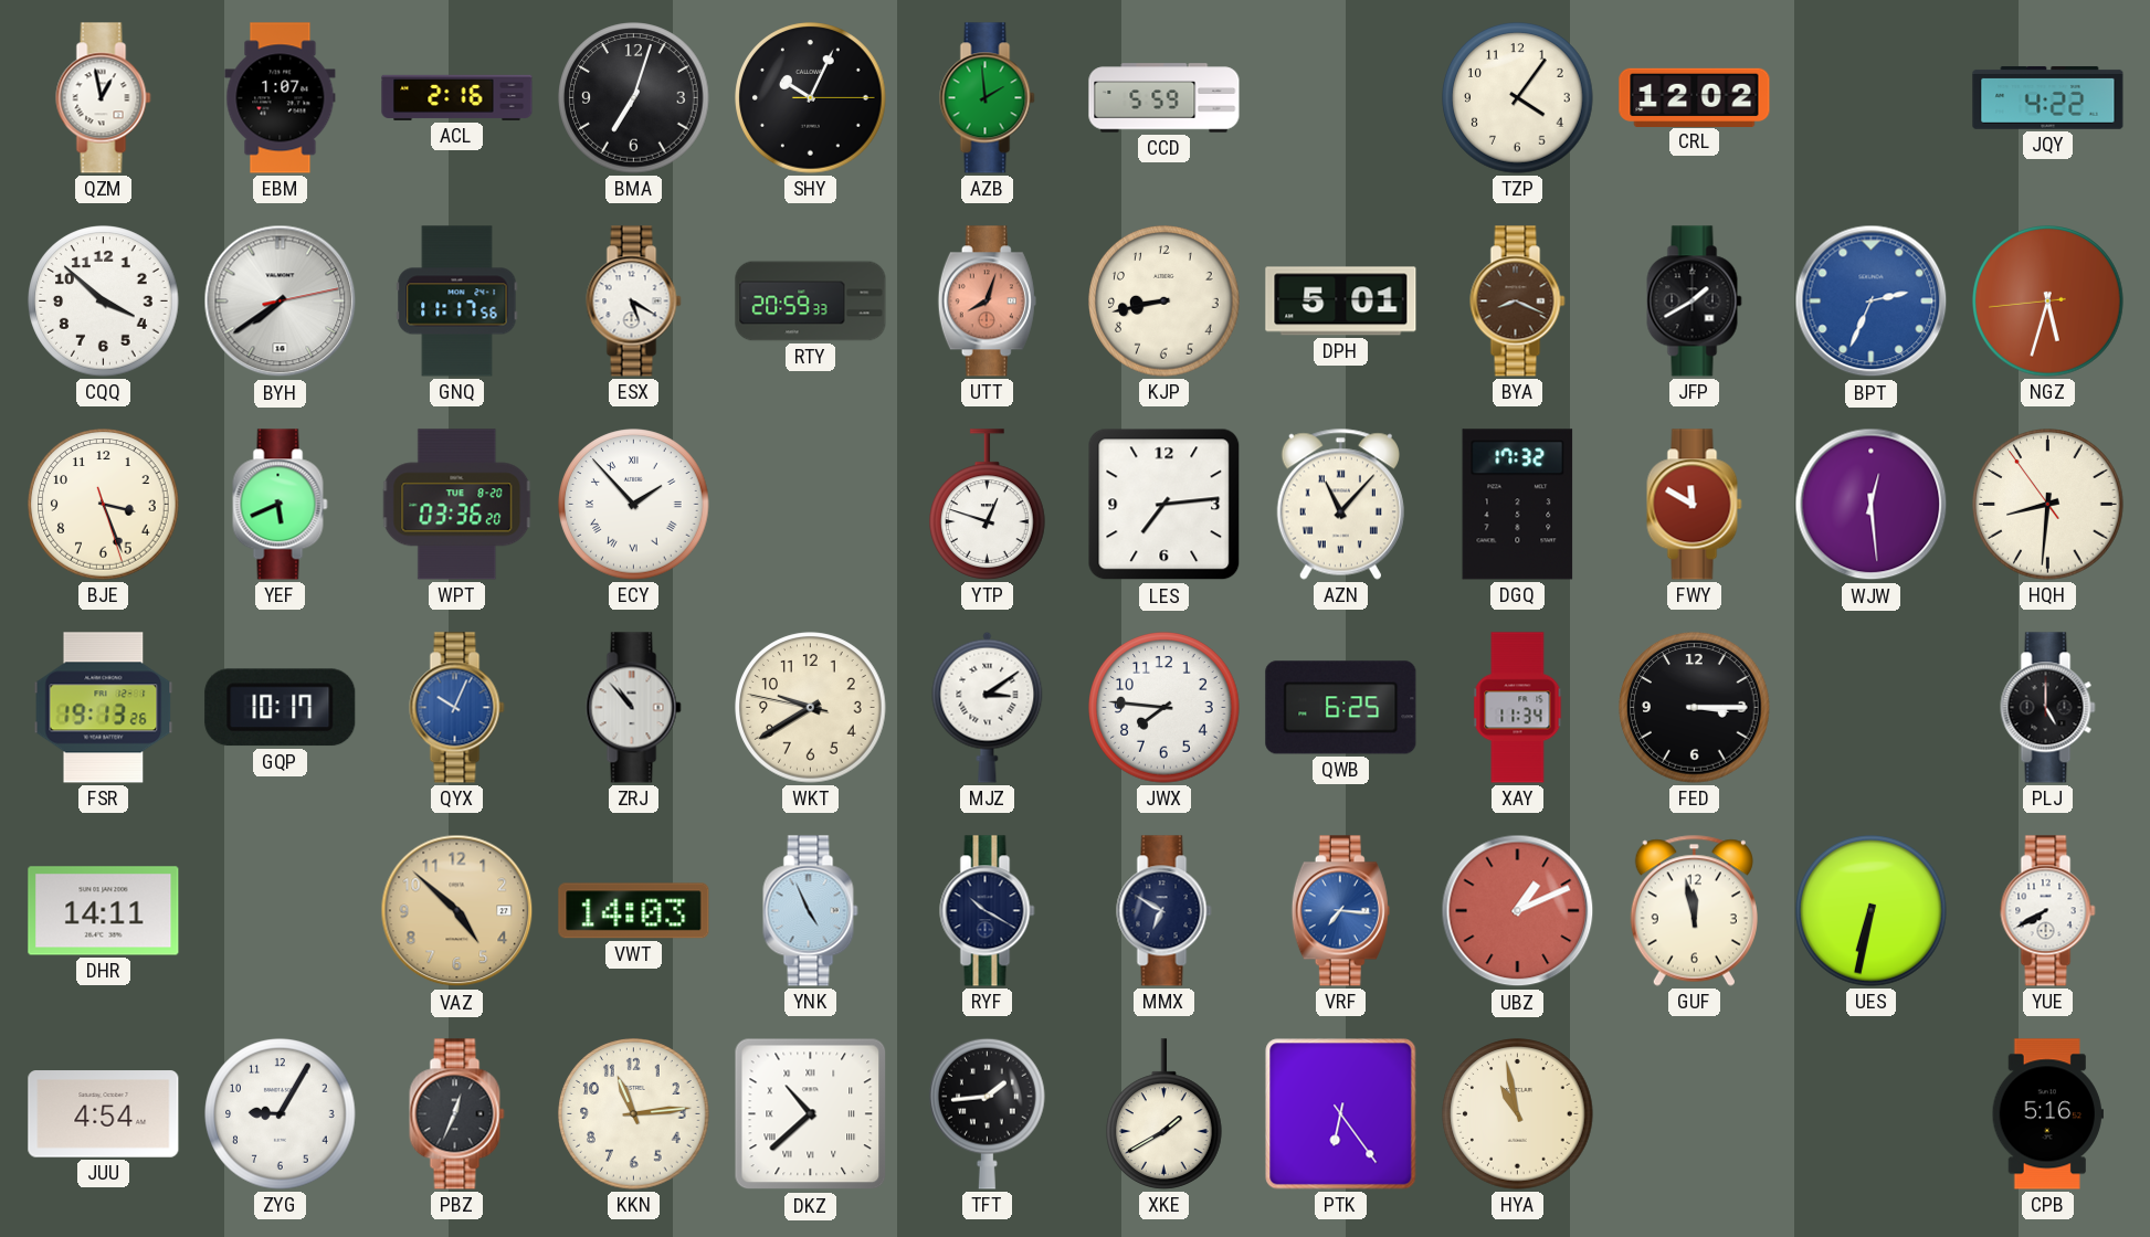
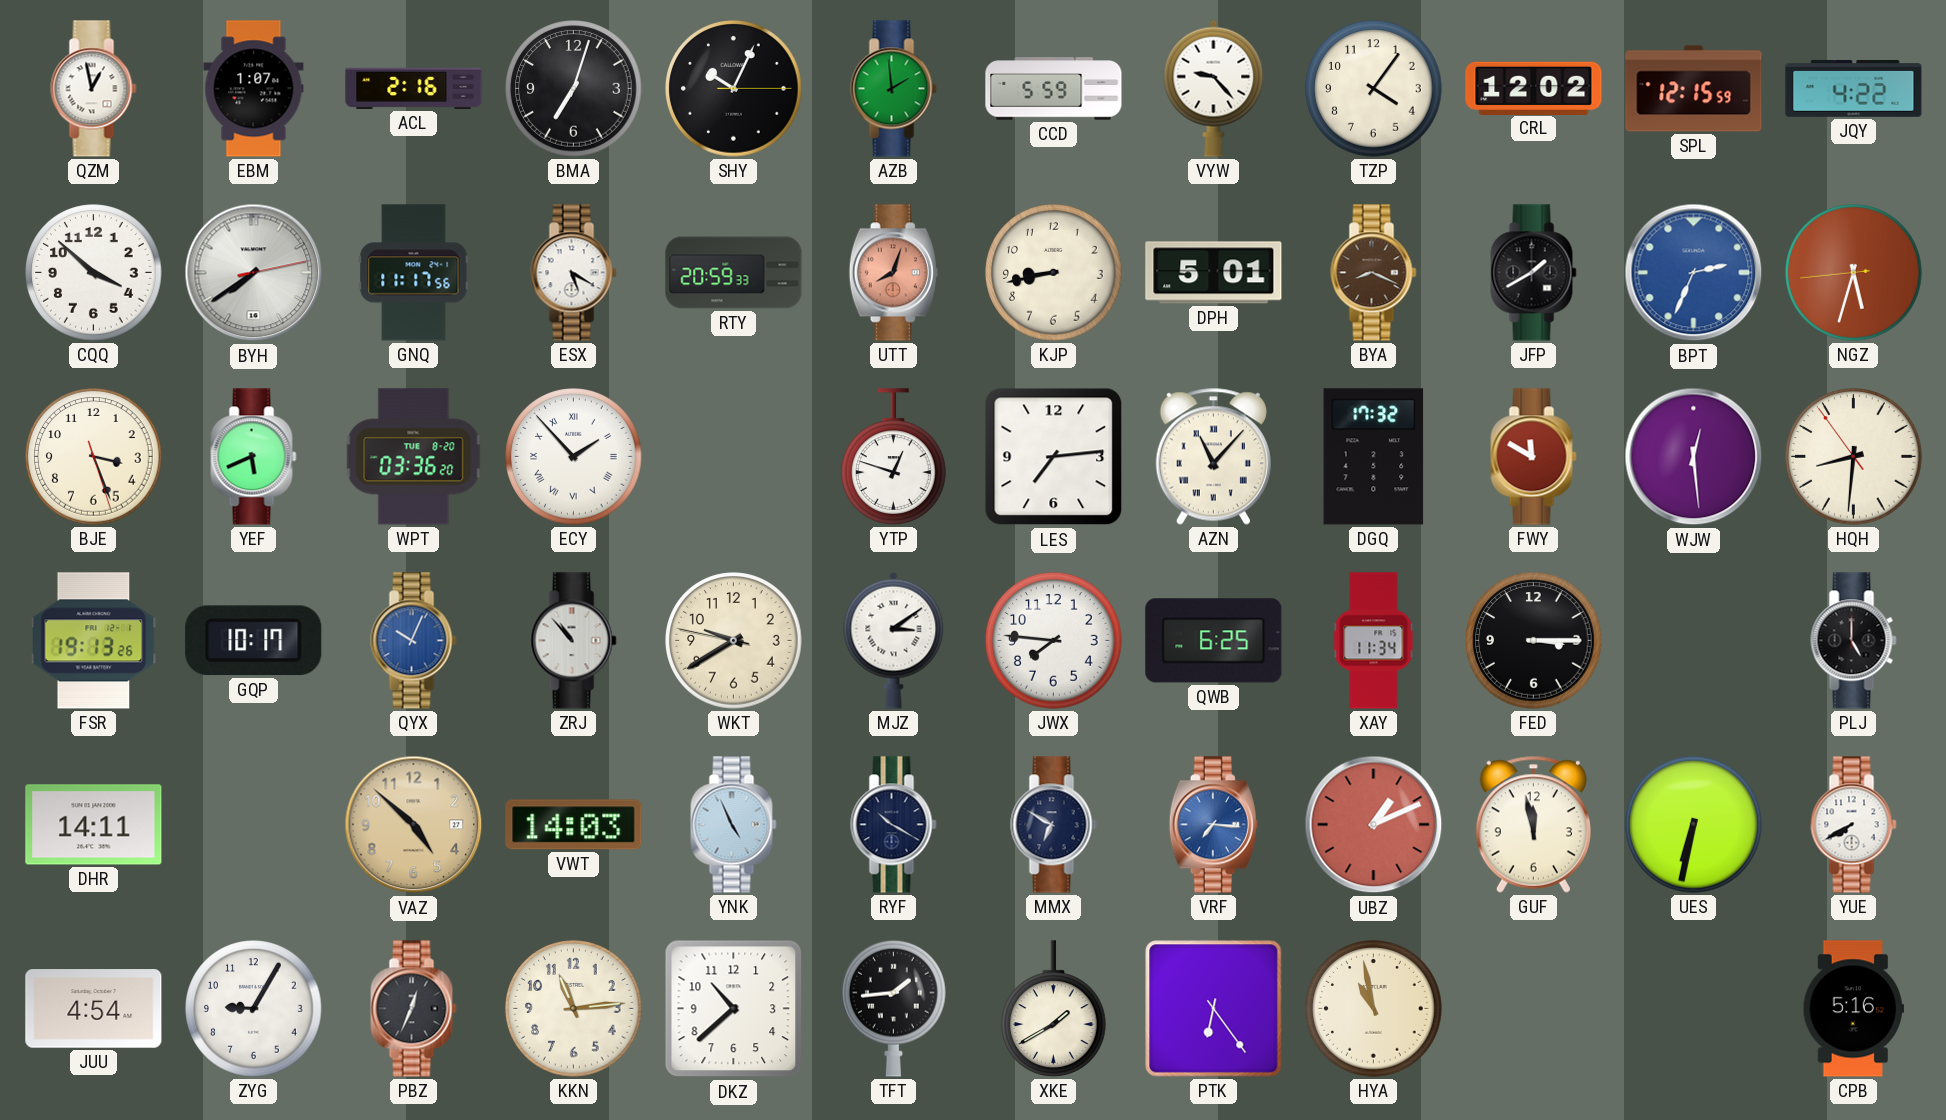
VYW: none -> 9:23
SPL: none -> 12:15
DKZ numerals: Roman -> Arabic
